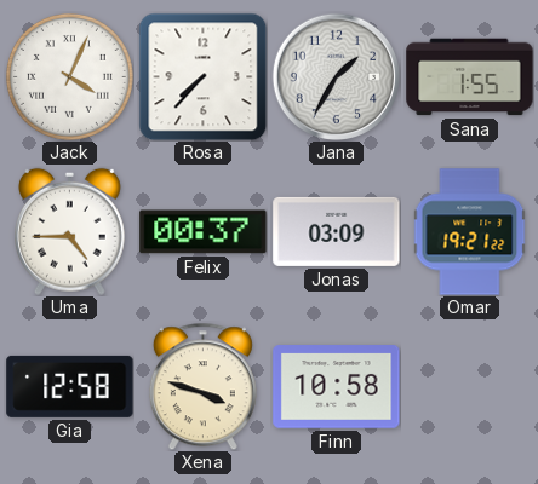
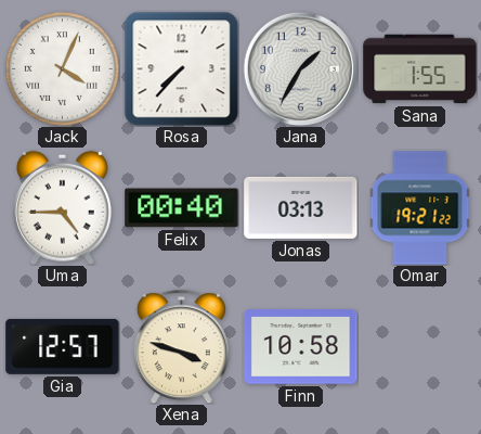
Felix: 00:37 -> 00:40
Jonas: 03:09 -> 03:13
Gia: 12:58 -> 12:57
